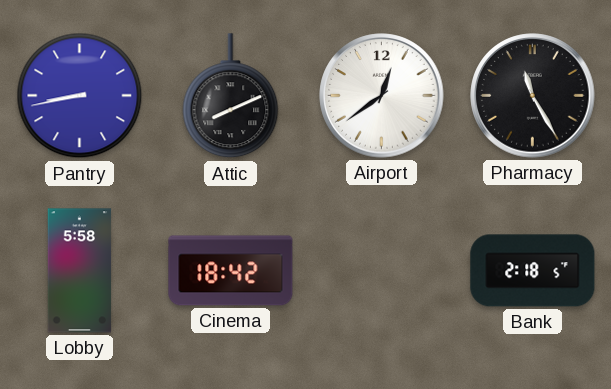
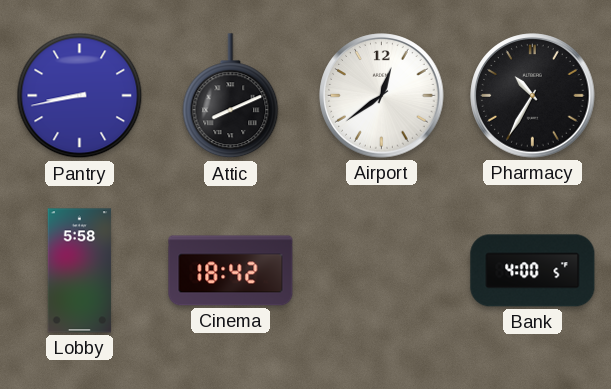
Pharmacy: 11:25 -> 10:35
Bank: 2:18 -> 4:00
